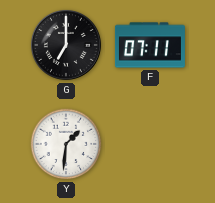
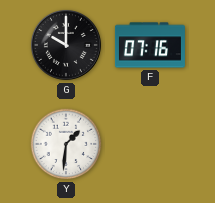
G: 7:00 -> 10:00
F: 07:11 -> 07:16
